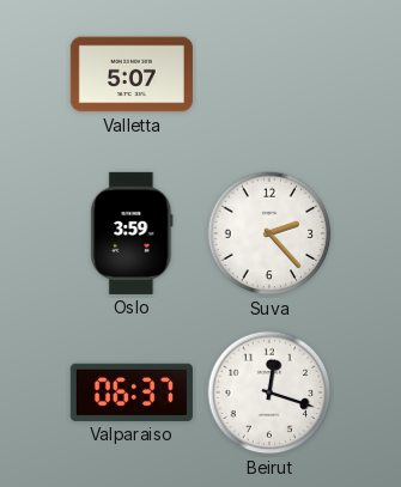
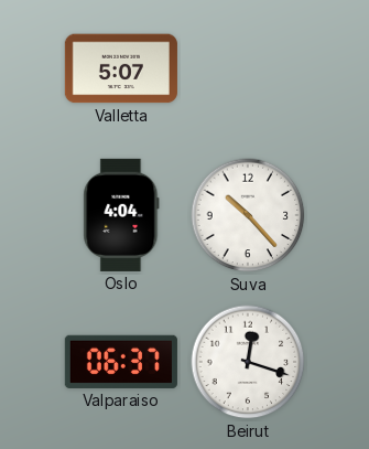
Oslo: 3:59 -> 4:04
Suva: 2:23 -> 10:23
